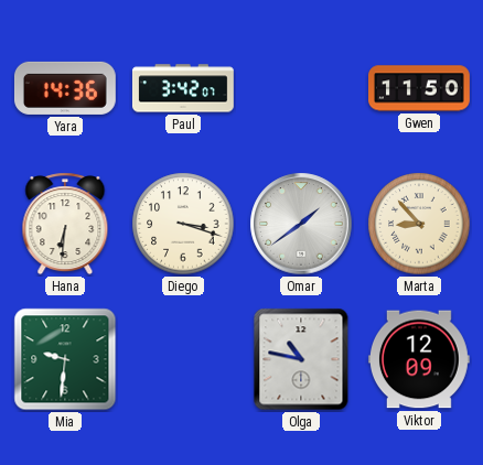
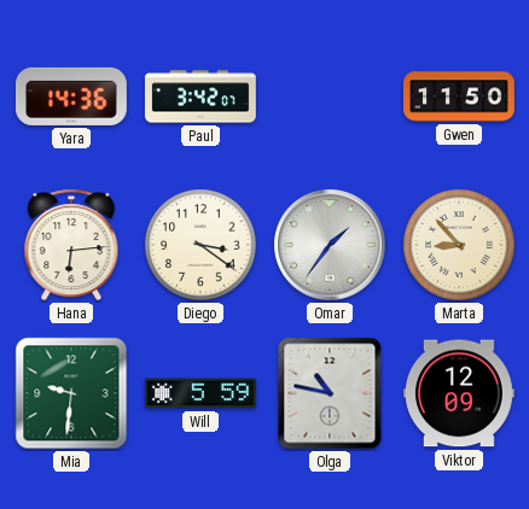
Hana: 6:31 -> 6:14
Diego: 3:18 -> 3:21
Omar: 1:39 -> 1:36
Will: none -> 5:59
